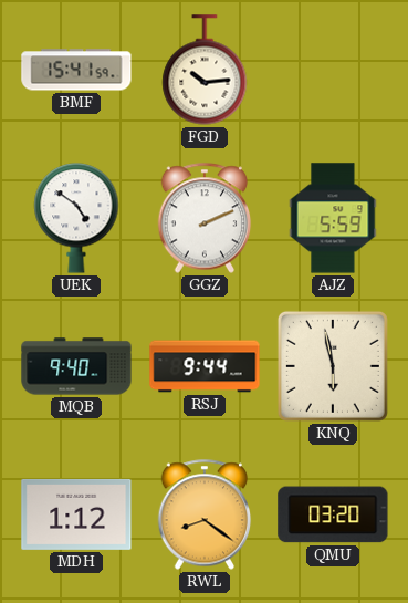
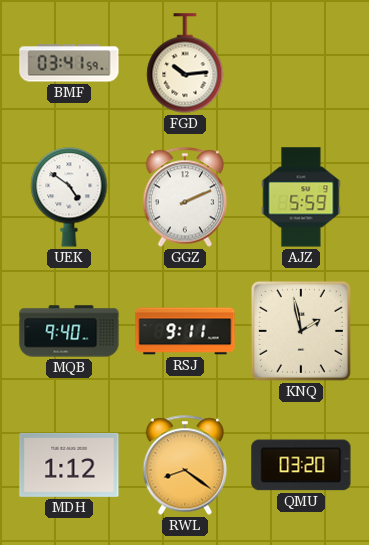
BMF: 15:41 -> 03:41
RSJ: 9:44 -> 9:11
KNQ: 5:58 -> 1:58
